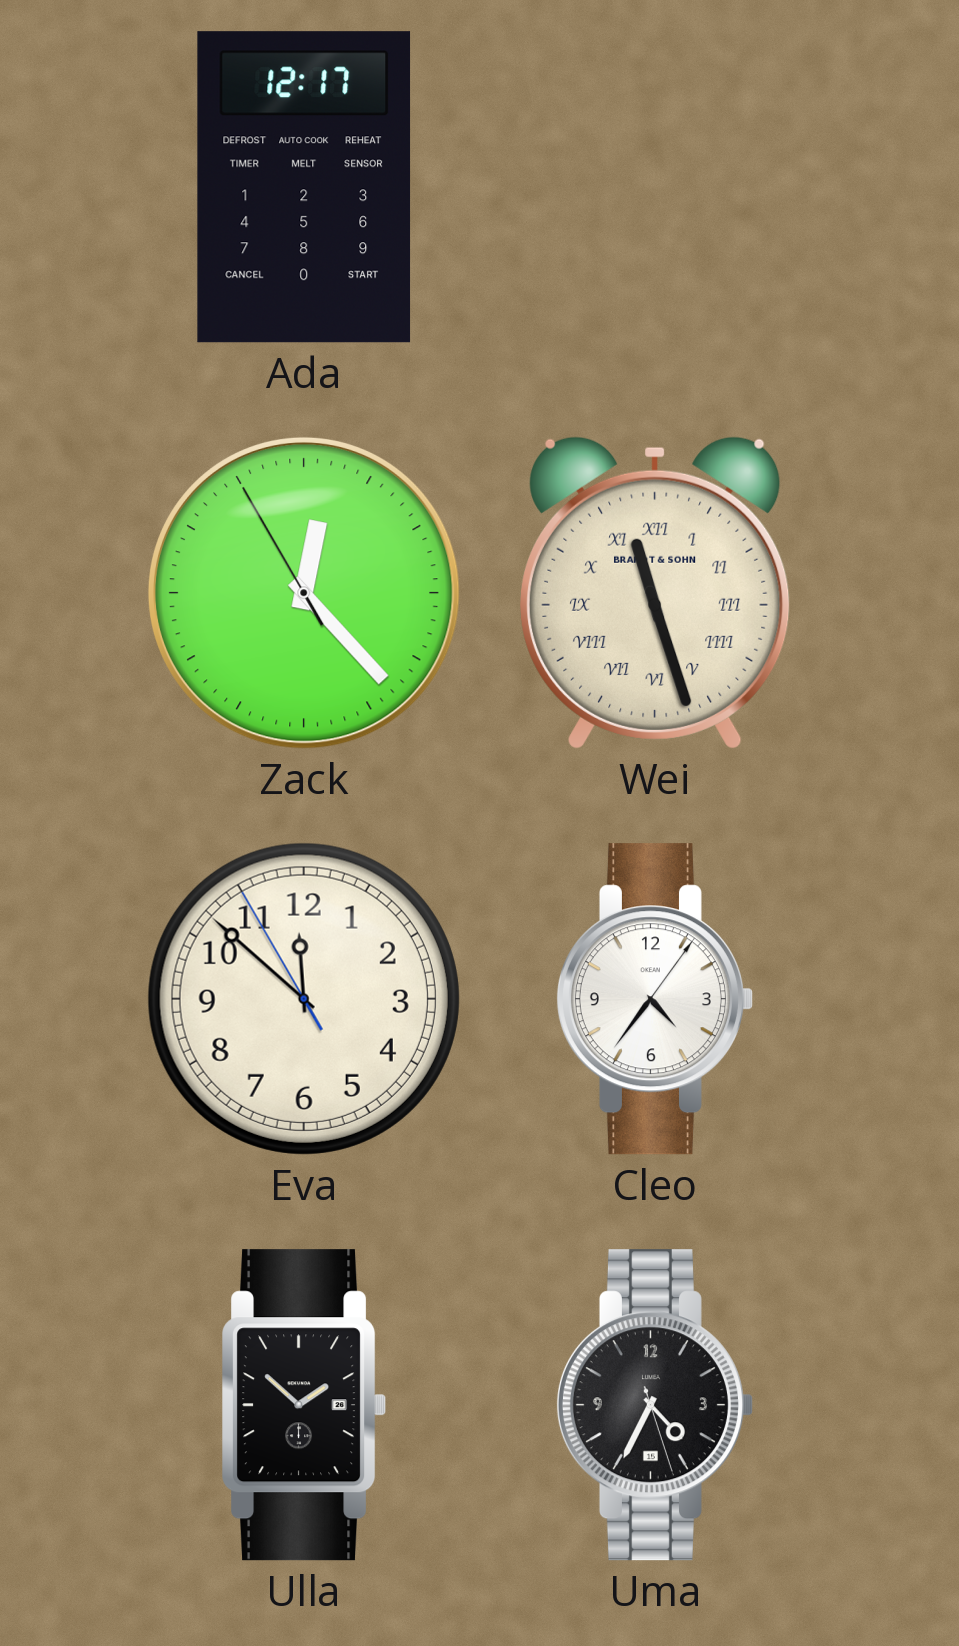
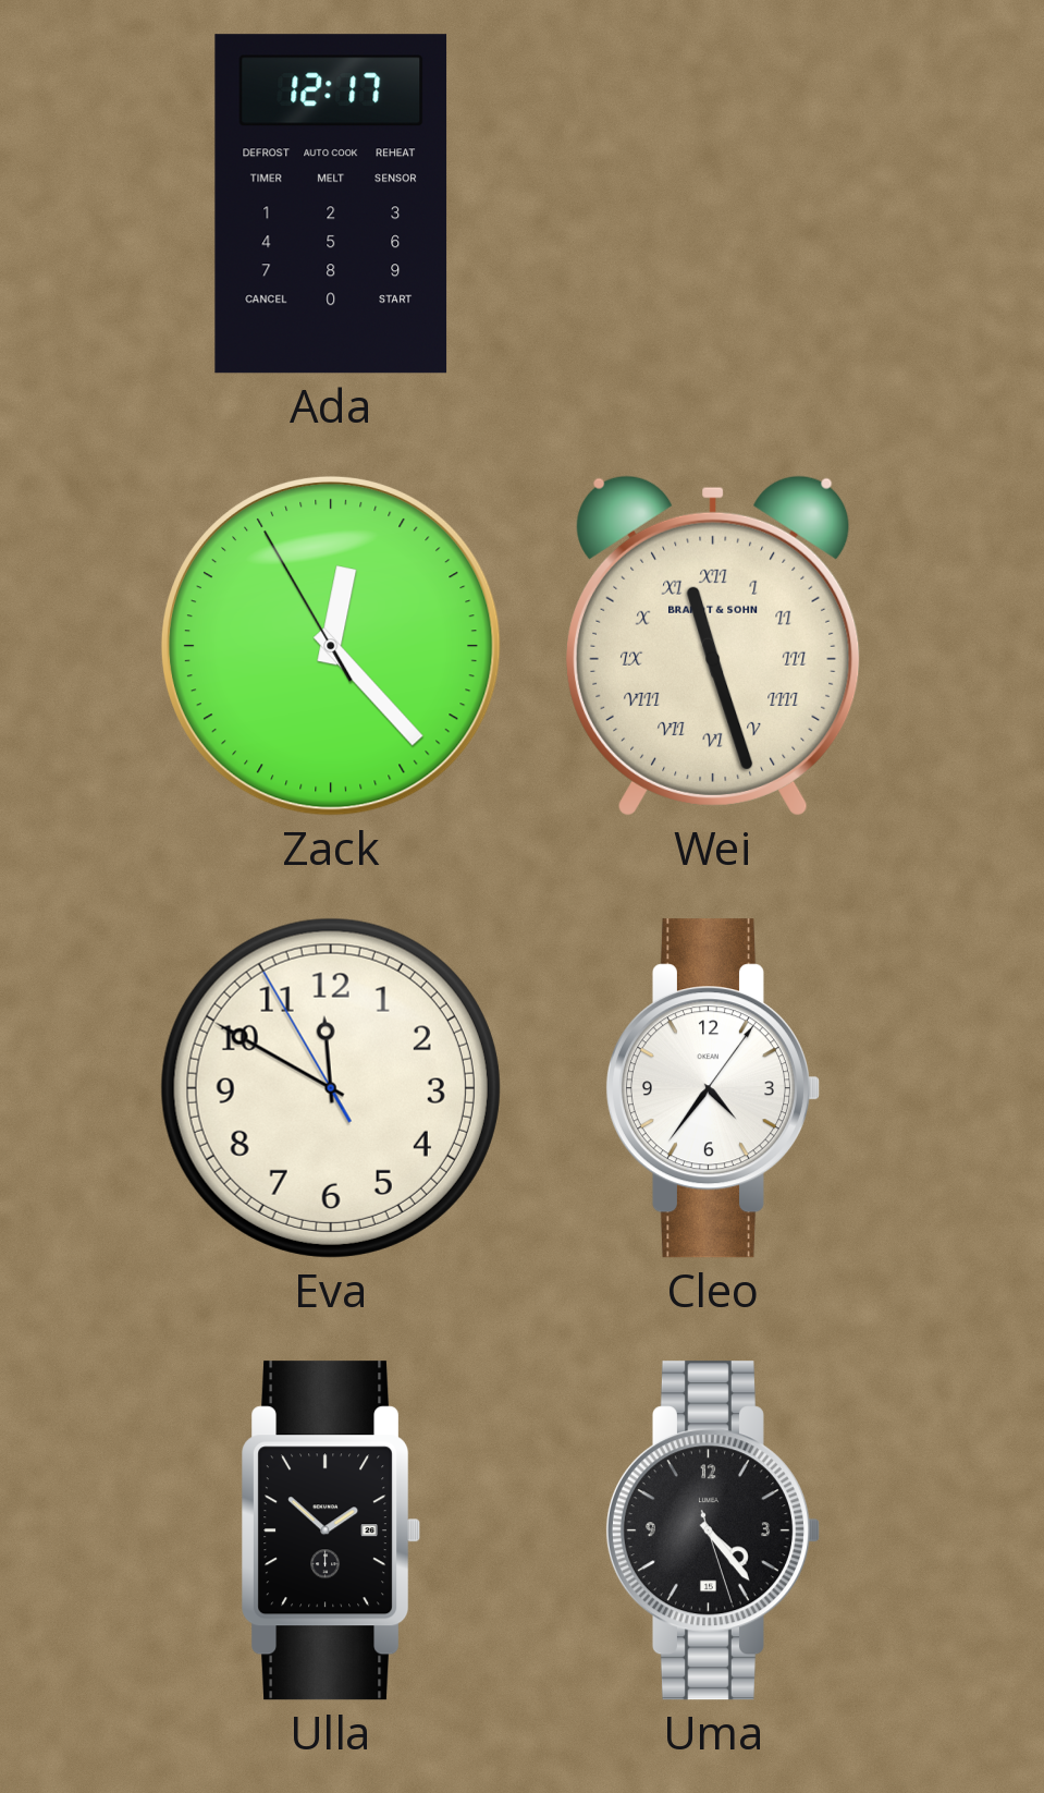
Eva: 11:51 -> 11:49
Uma: 4:34 -> 4:23
